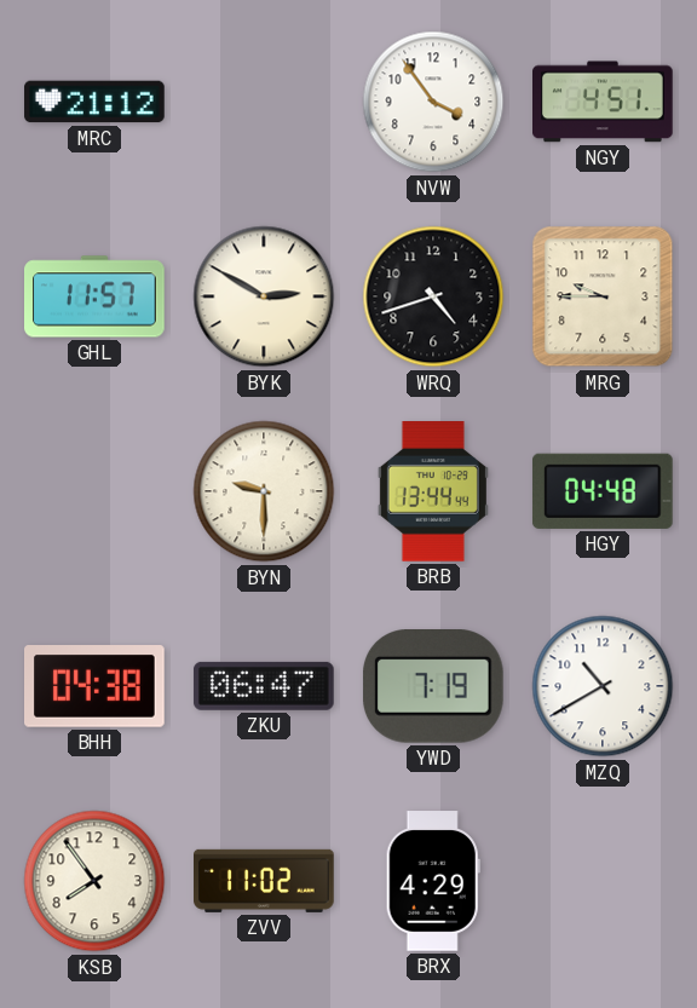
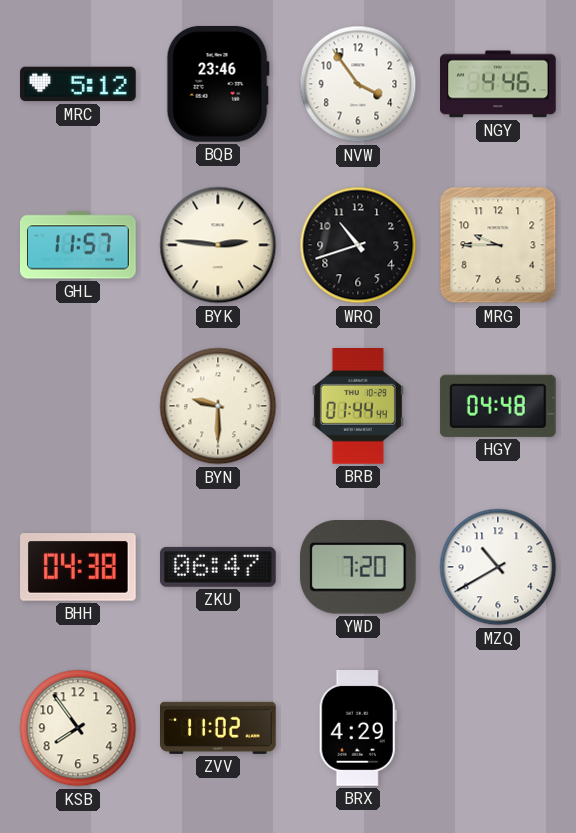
MRC: 21:12 -> 5:12
BQB: none -> 23:46
NGY: 4:51 -> 4:46
BYK: 2:50 -> 2:46
WRQ: 4:42 -> 10:42
BRB: 13:44 -> 01:44
YWD: 7:19 -> 7:20
